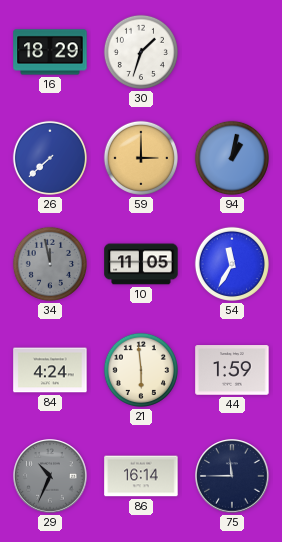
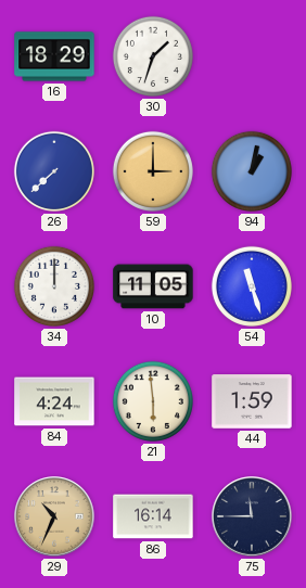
34: 11:58 -> 12:00
34 dial: grey -> white
54: 11:35 -> 11:27
29 dial: grey -> champagne
